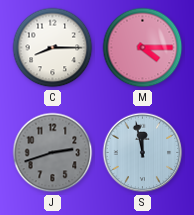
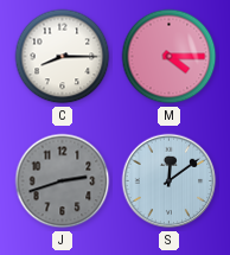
S: 11:58 -> 12:09
